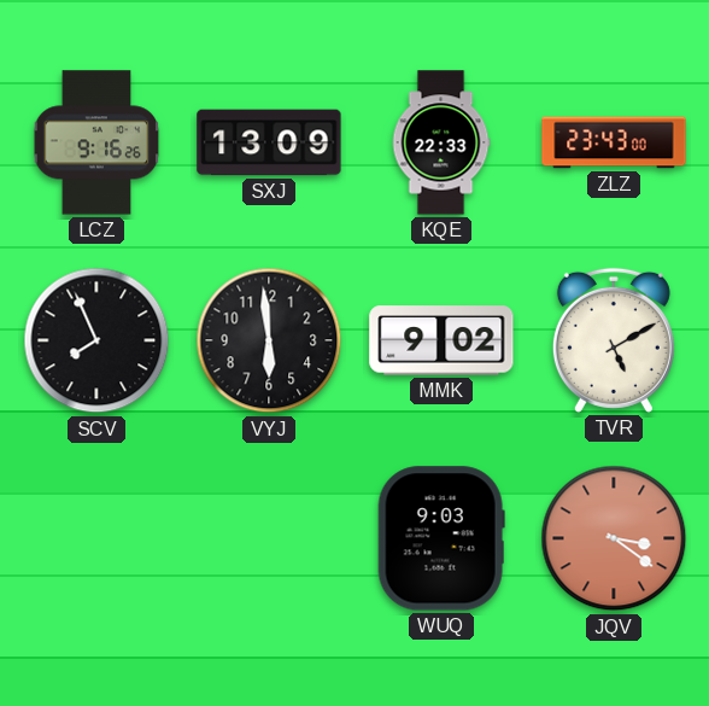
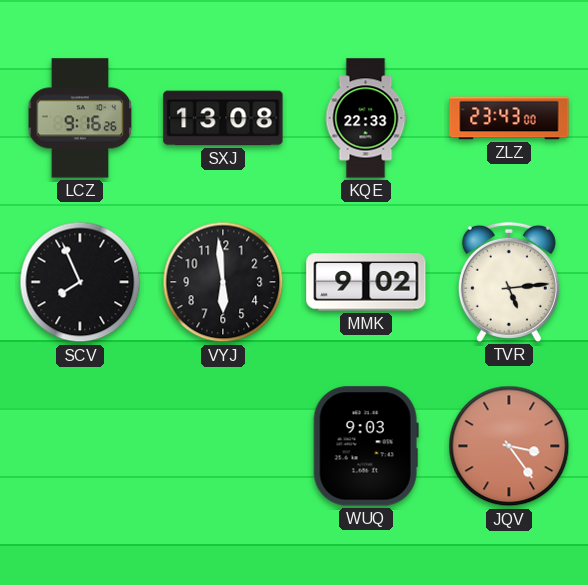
SXJ: 13:09 -> 13:08
TVR: 5:10 -> 5:14
JQV: 3:21 -> 3:24
